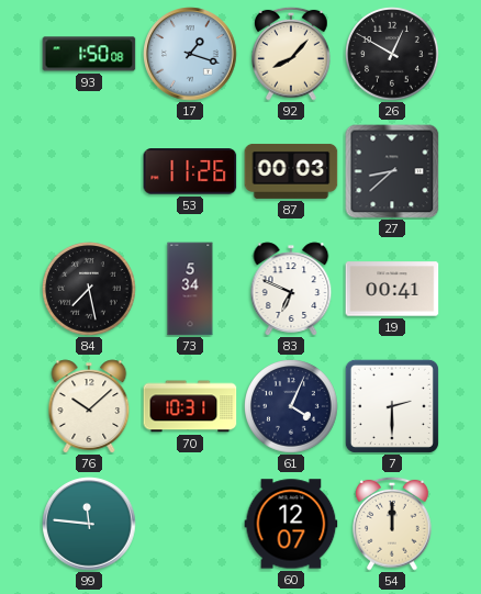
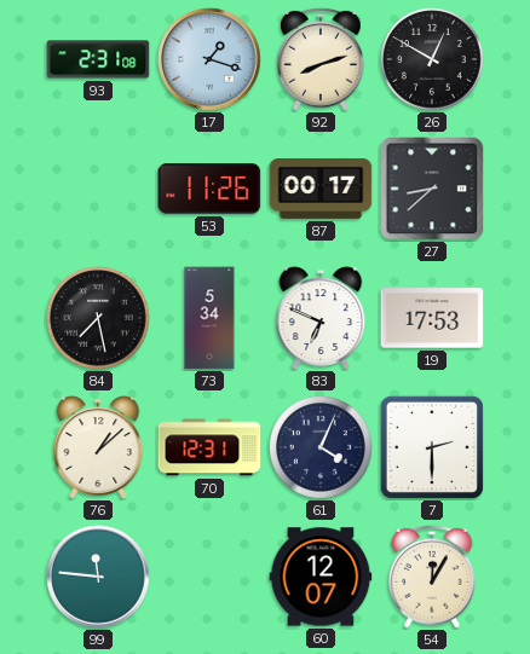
93: 1:50 -> 2:31
92: 8:07 -> 8:12
87: 00:03 -> 00:17
19: 00:41 -> 17:53
76: 10:08 -> 1:08
70: 10:31 -> 12:31
54: 12:00 -> 12:05
